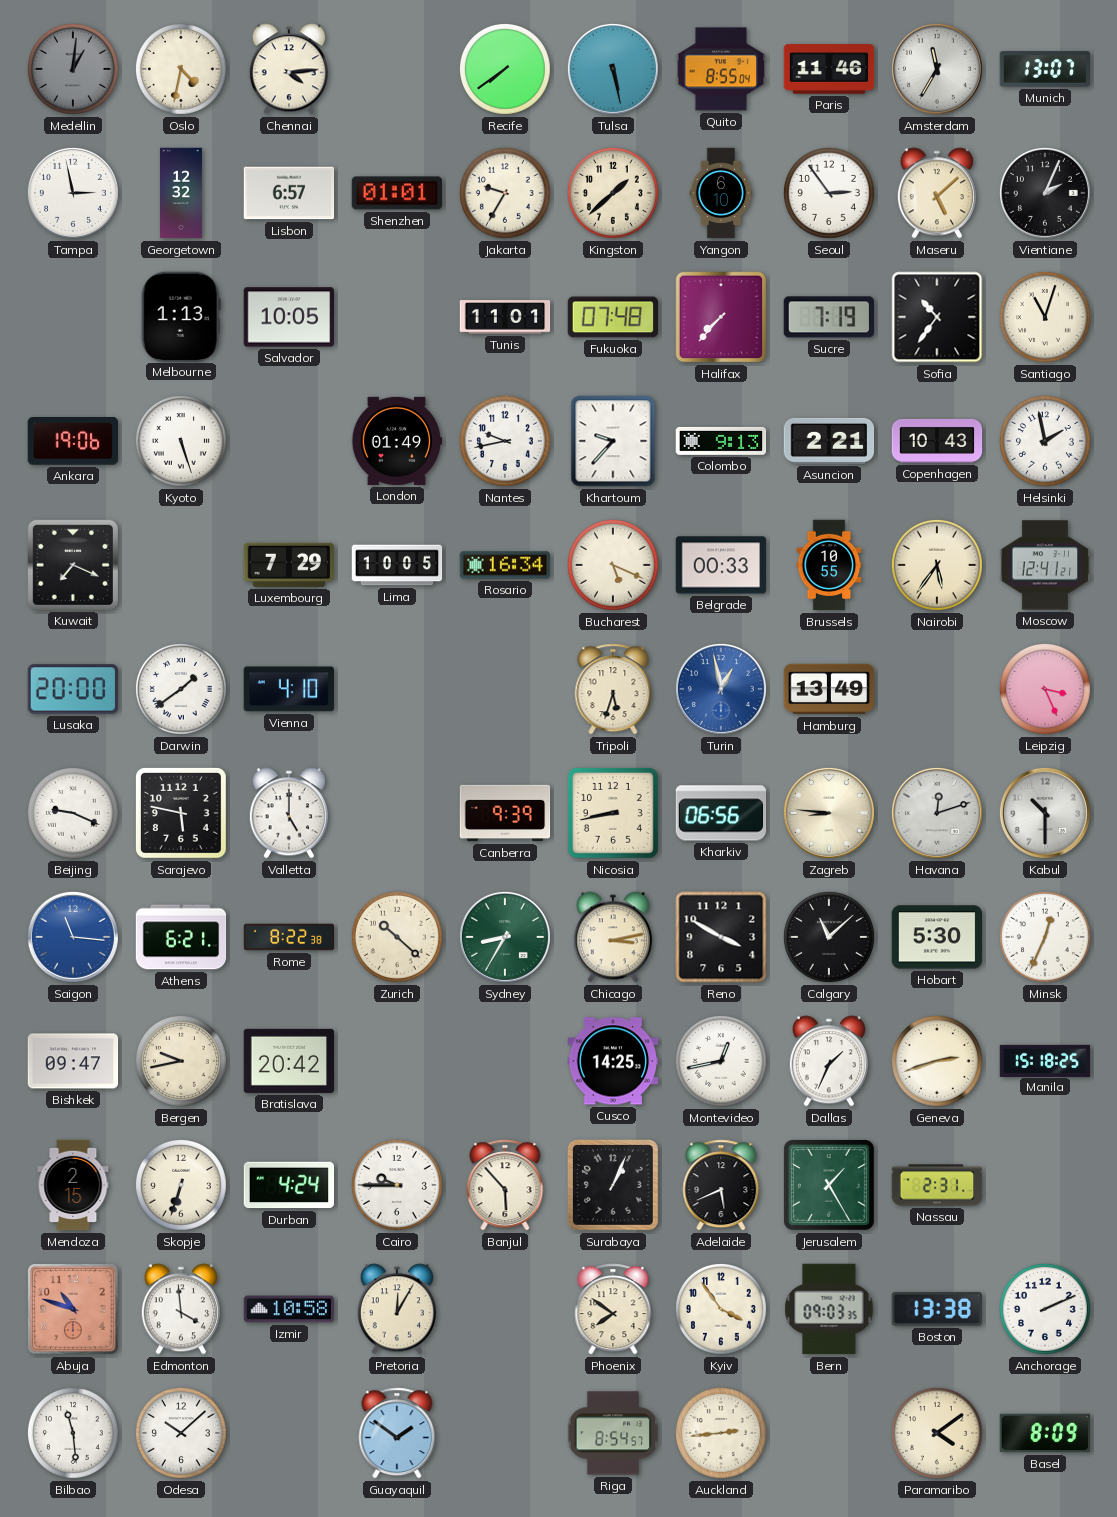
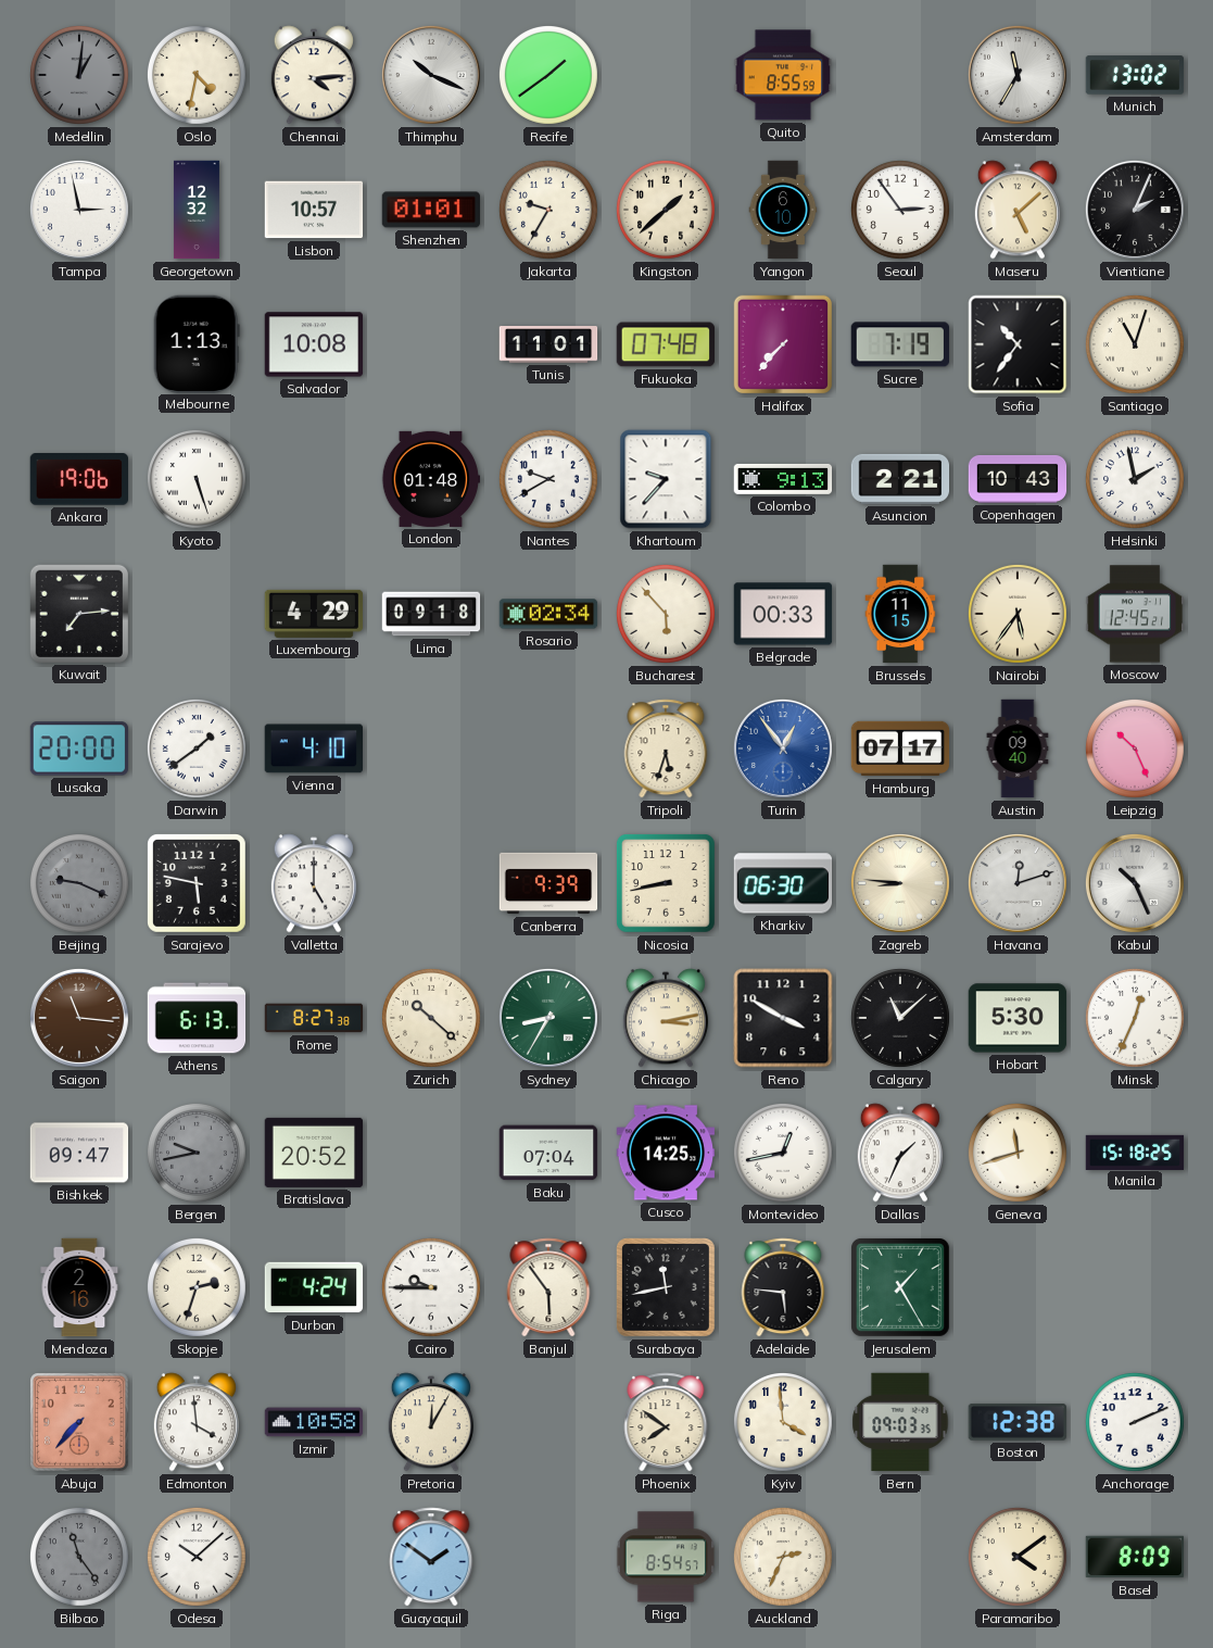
Thimphu: none -> 10:19
Recife: 7:39 -> 1:39
Tulsa: 5:28 -> none
Quito: 8:55:04 -> 8:55:59
Paris: 11:46 -> none
Munich: 13:07 -> 13:02
Lisbon: 6:57 -> 10:57
Salvador: 10:05 -> 10:08
London: 01:49 -> 01:48
Nantes: 9:43 -> 9:40
Kuwait: 7:19 -> 7:14
Luxembourg: 7:29 -> 4:29
Lima: 10:05 -> 09:18
Rosario: 16:34 -> 02:34
Bucharest: 5:19 -> 5:53
Brussels: 10:55 -> 11:15
Moscow: 12:41 -> 12:45
Turin: 12:58 -> 12:54
Hamburg: 13:49 -> 07:17
Austin: none -> 09:40
Leipzig: 3:26 -> 10:26
Beijing dial: white -> grey
Kharkiv: 06:56 -> 06:30
Kabul: 10:30 -> 10:26
Saigon dial: blue -> brown
Athens: 6:21 -> 6:13
Rome: 8:22 -> 8:27
Bergen dial: cream -> grey
Bratislava: 20:42 -> 20:52
Baku: none -> 07:04
Geneva: 2:42 -> 11:42
Mendoza: 2:15 -> 2:16
Skopje: 6:33 -> 2:33
Banjul: 5:53 -> 5:54
Surabaya: 1:04 -> 11:43
Adelaide: 5:41 -> 5:46
Nassau: 2:31 -> none
Abuja: 10:48 -> 7:37
Kyiv: 3:54 -> 3:59
Boston: 13:38 -> 12:38
Bilbao: 11:29 -> 11:24
Bilbao dial: white -> grey
Auckland: 2:44 -> 2:34
